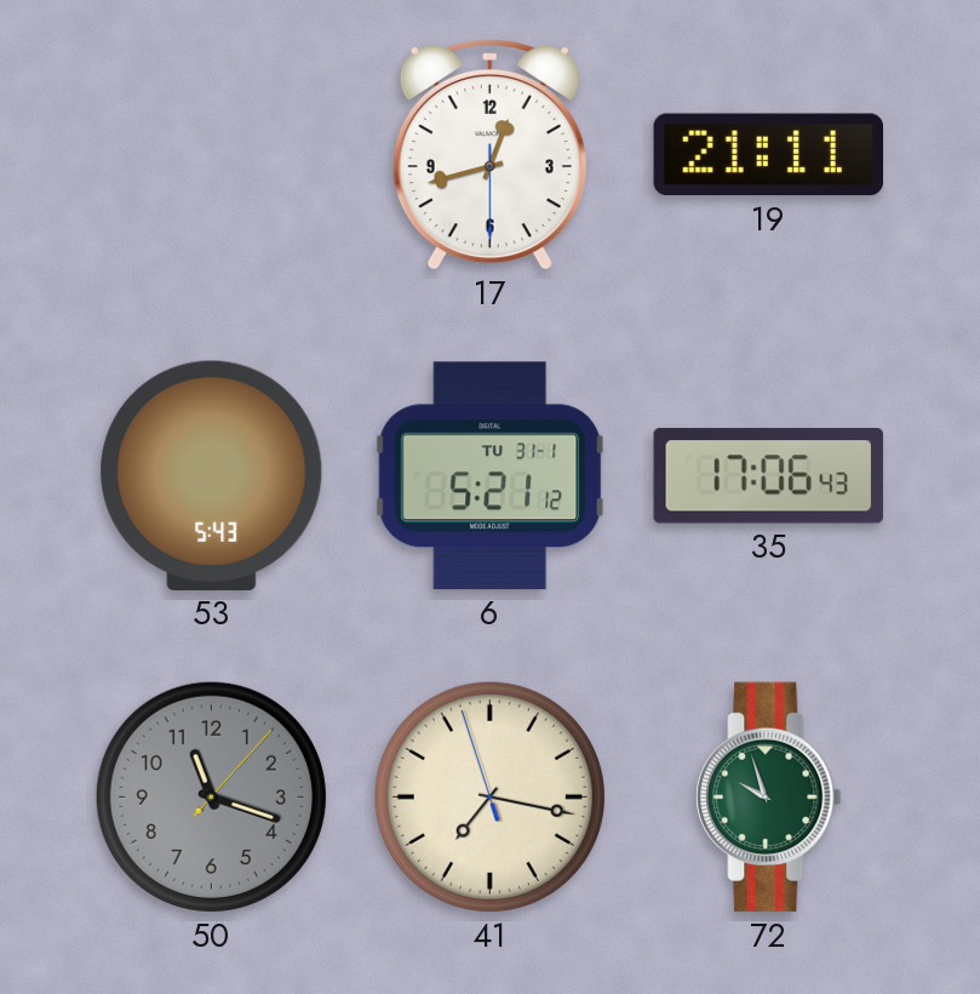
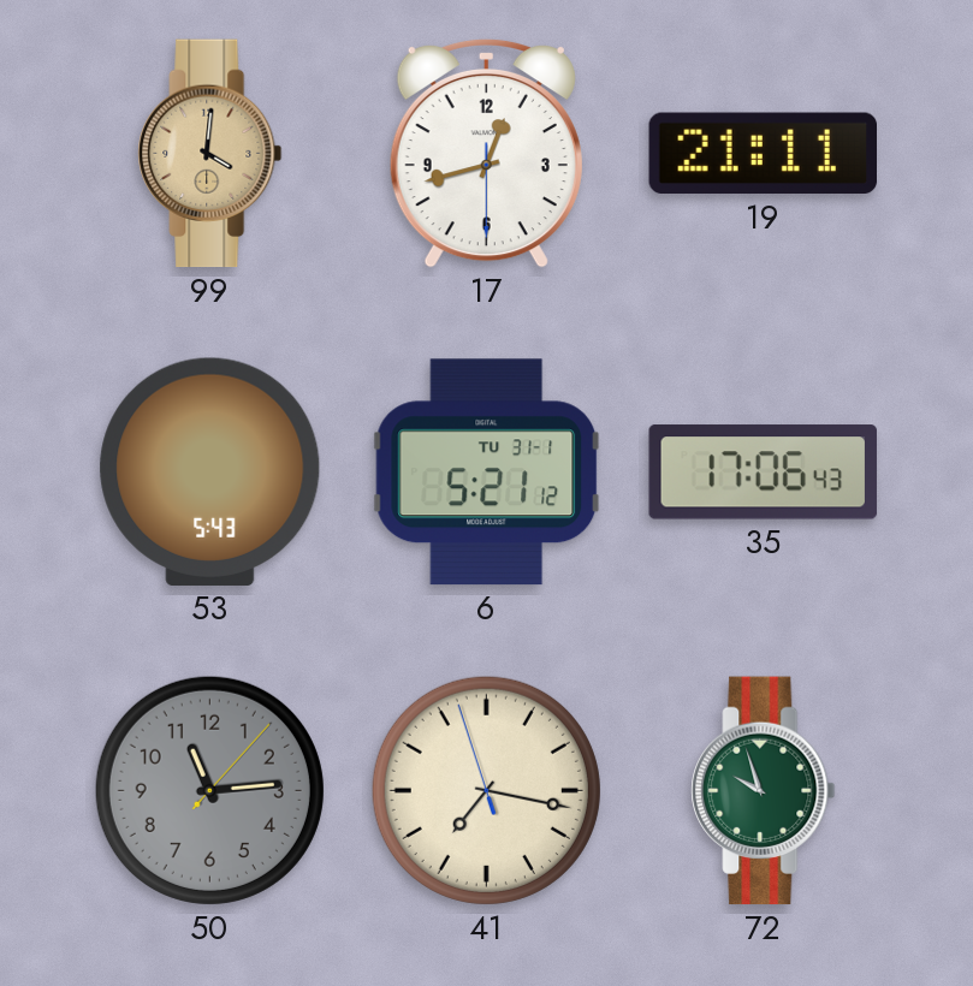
99: none -> 4:01
50: 11:18 -> 11:14
